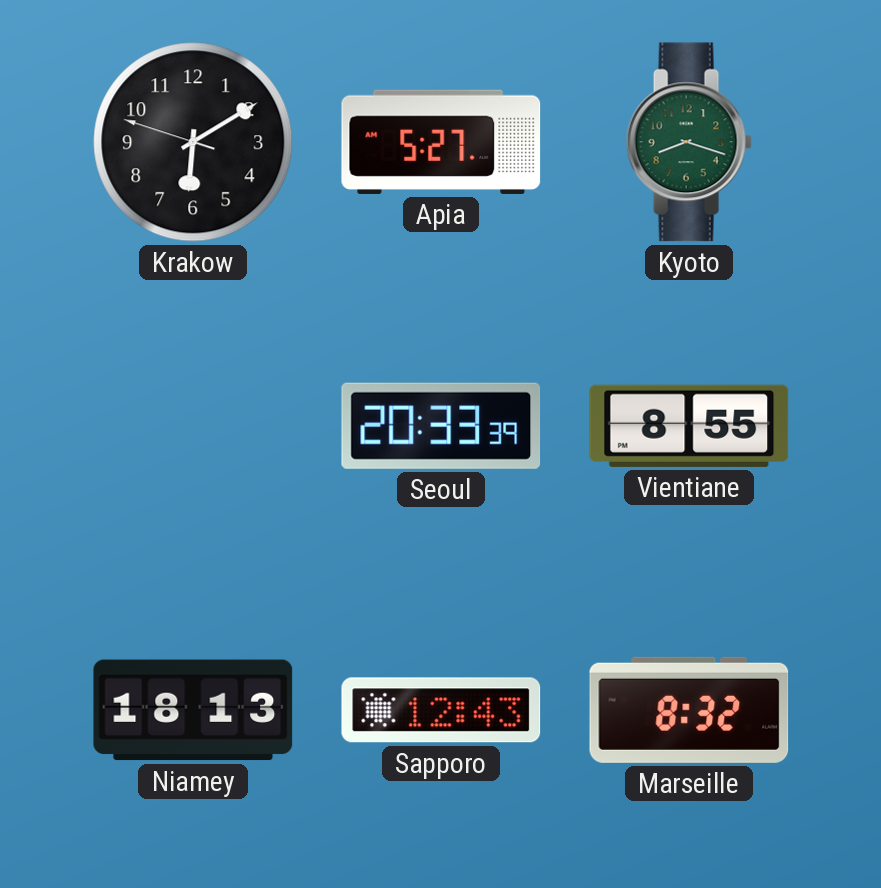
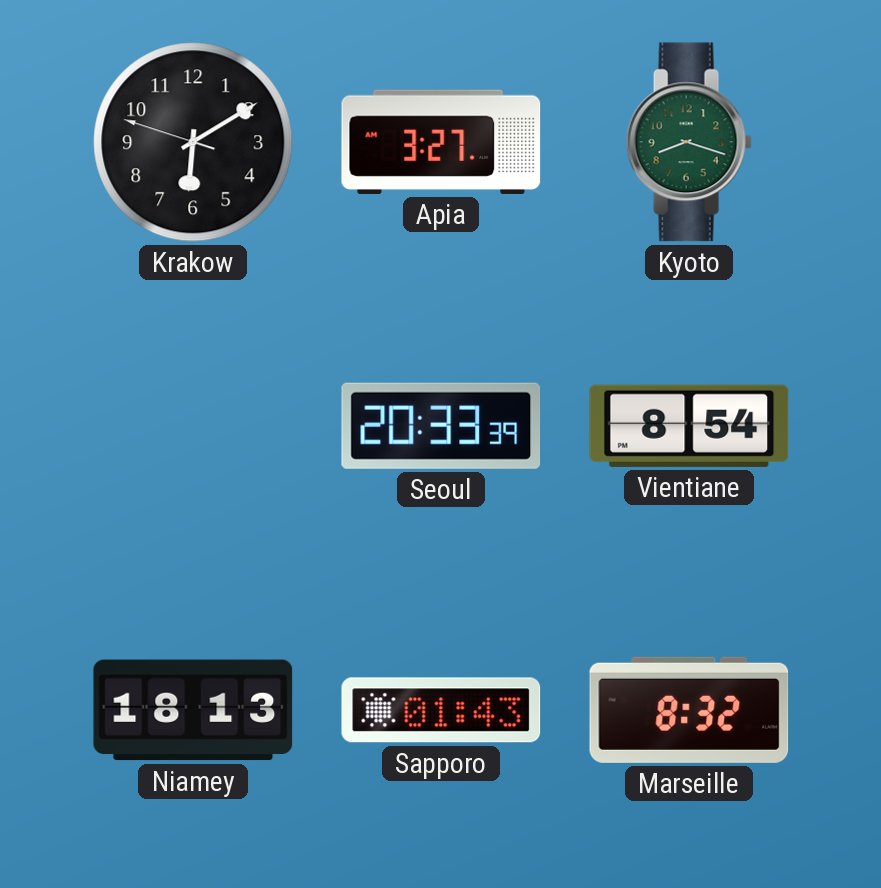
Apia: 5:27 -> 3:27
Vientiane: 8:55 -> 8:54
Sapporo: 12:43 -> 01:43
